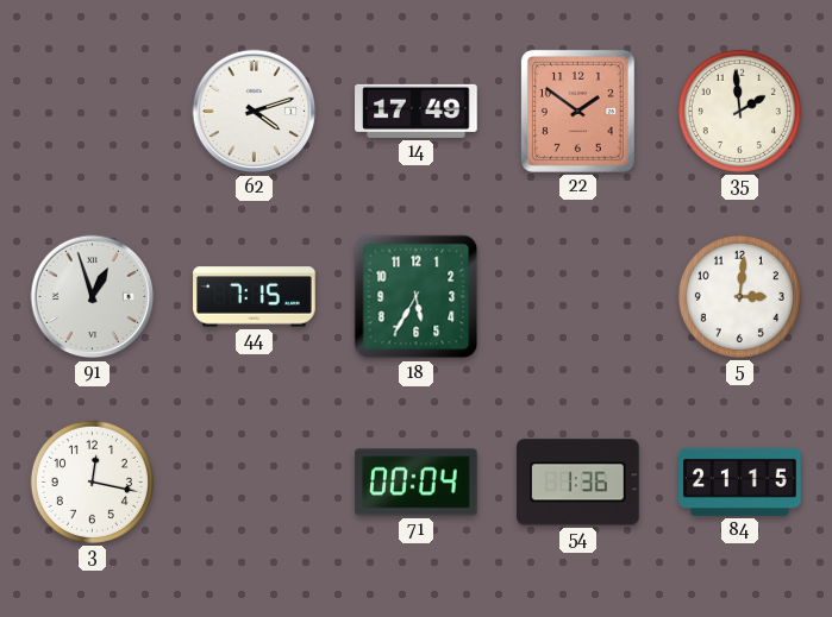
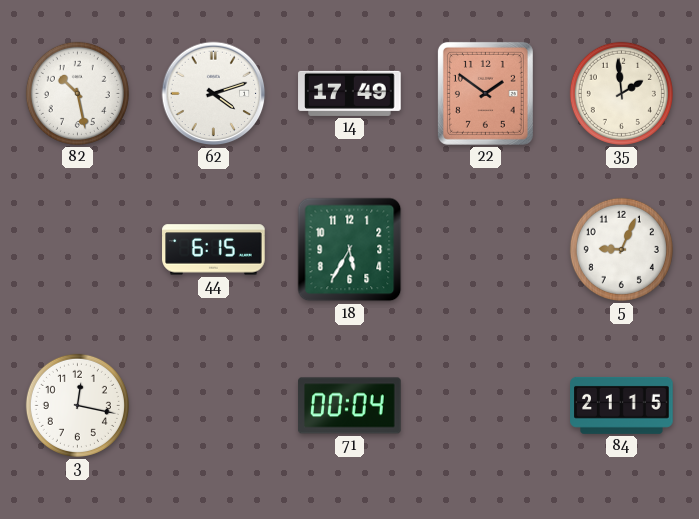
82: none -> 10:28
91: 12:57 -> none
44: 7:15 -> 6:15
5: 3:01 -> 9:04
54: 1:36 -> none
